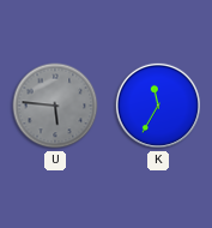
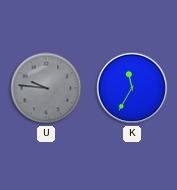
U: 5:46 -> 9:46
